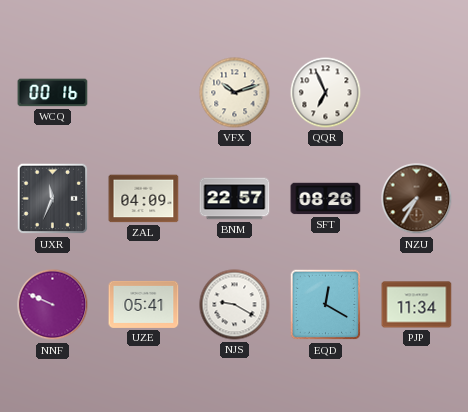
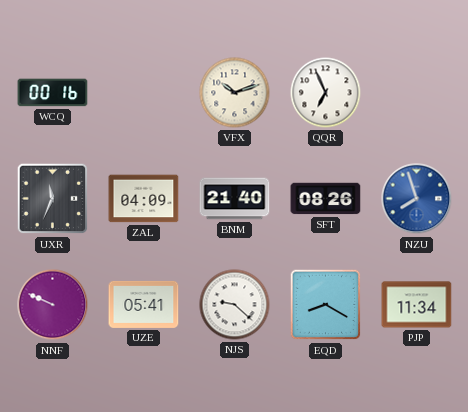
BNM: 22:57 -> 21:40
NZU: 7:35 -> 7:57
NZU dial: brown -> blue
NJS: 9:20 -> 9:22
EQD: 12:20 -> 8:20
